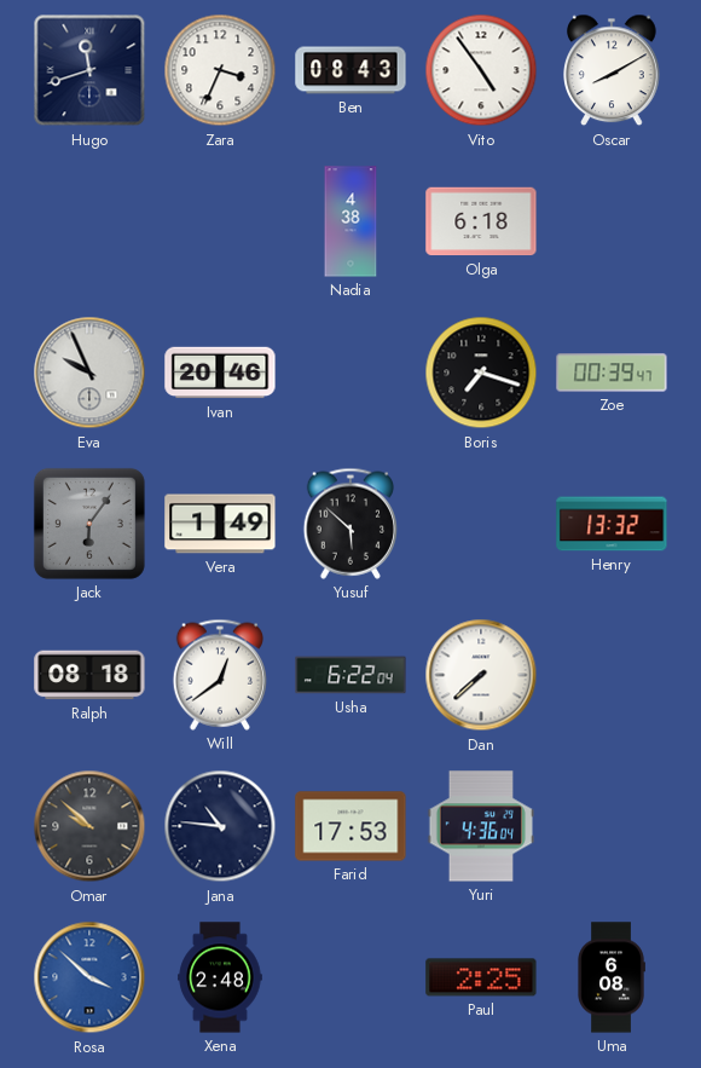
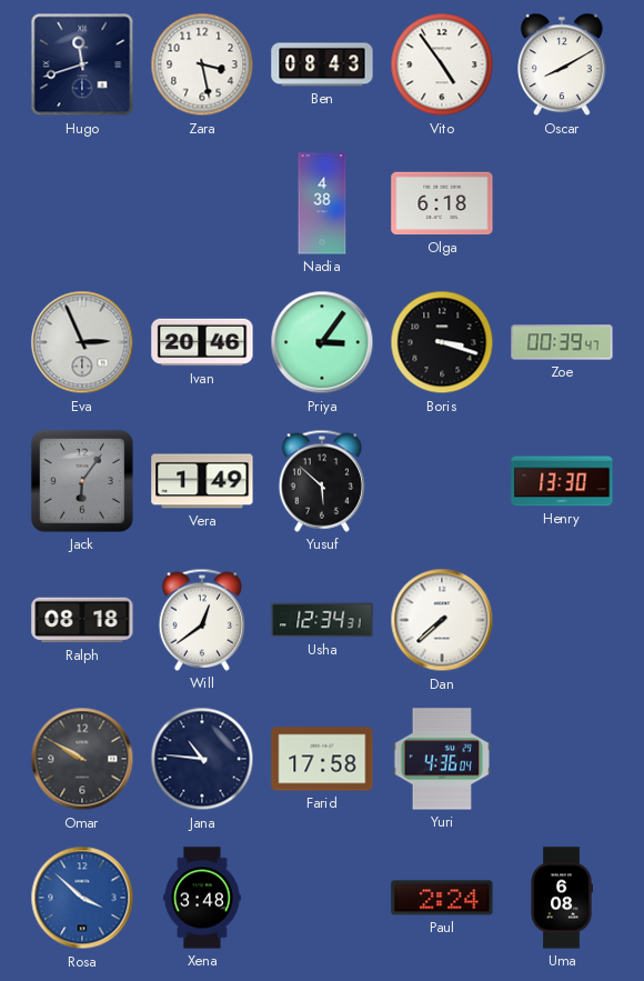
Zara: 3:34 -> 3:28
Eva: 9:56 -> 2:56
Priya: none -> 3:06
Boris: 7:18 -> 3:18
Henry: 13:32 -> 13:30
Usha: 6:22 -> 12:34
Omar: 9:52 -> 9:50
Farid: 17:53 -> 17:58
Xena: 2:48 -> 3:48
Paul: 2:25 -> 2:24
